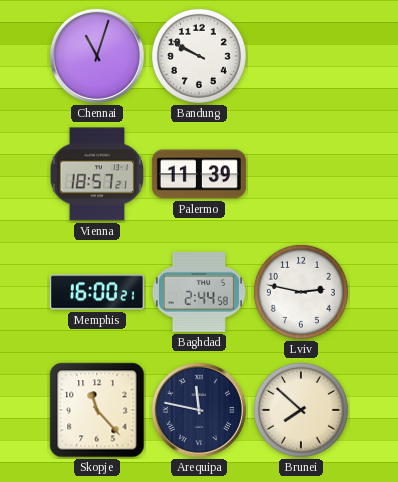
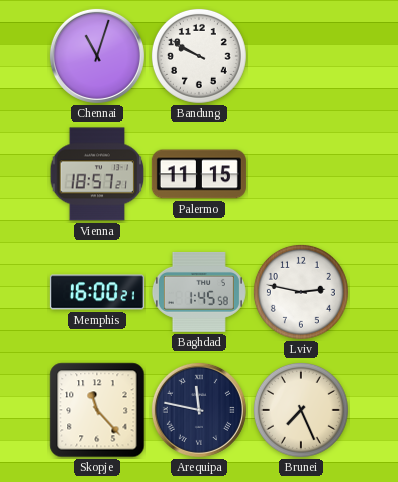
Palermo: 11:39 -> 11:15
Baghdad: 2:44 -> 1:45
Brunei: 7:52 -> 7:26
